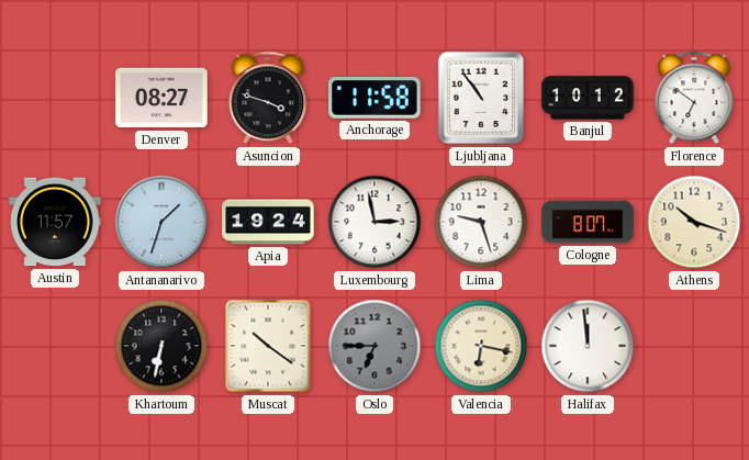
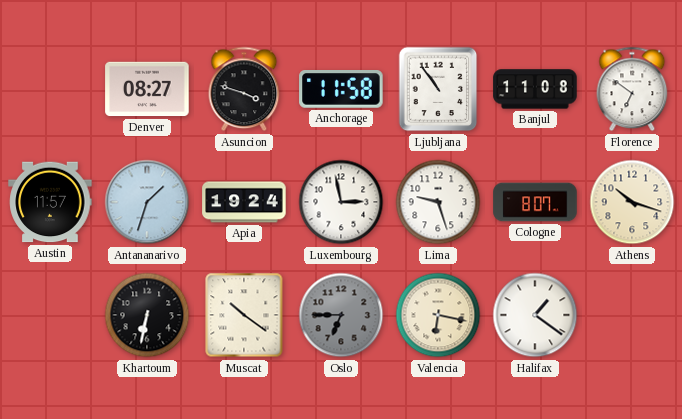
Banjul: 10:12 -> 11:08
Halifax: 11:59 -> 1:21
